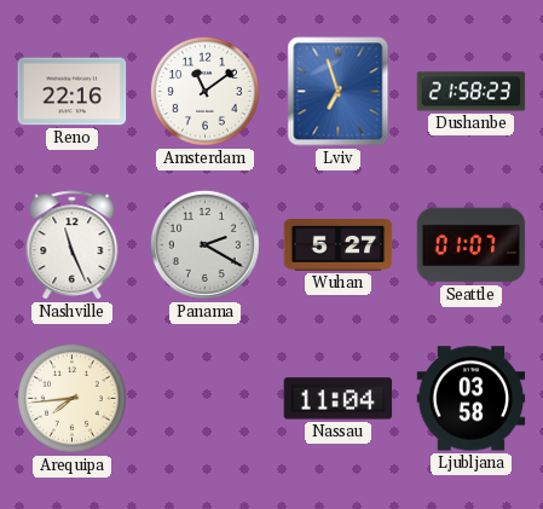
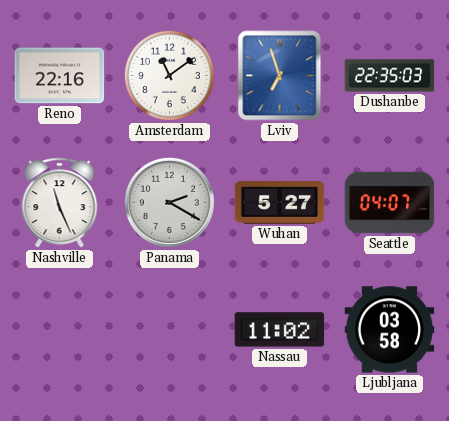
Dushanbe: 21:58 -> 22:35
Seattle: 01:07 -> 04:07
Arequipa: 7:44 -> none
Nassau: 11:04 -> 11:02
